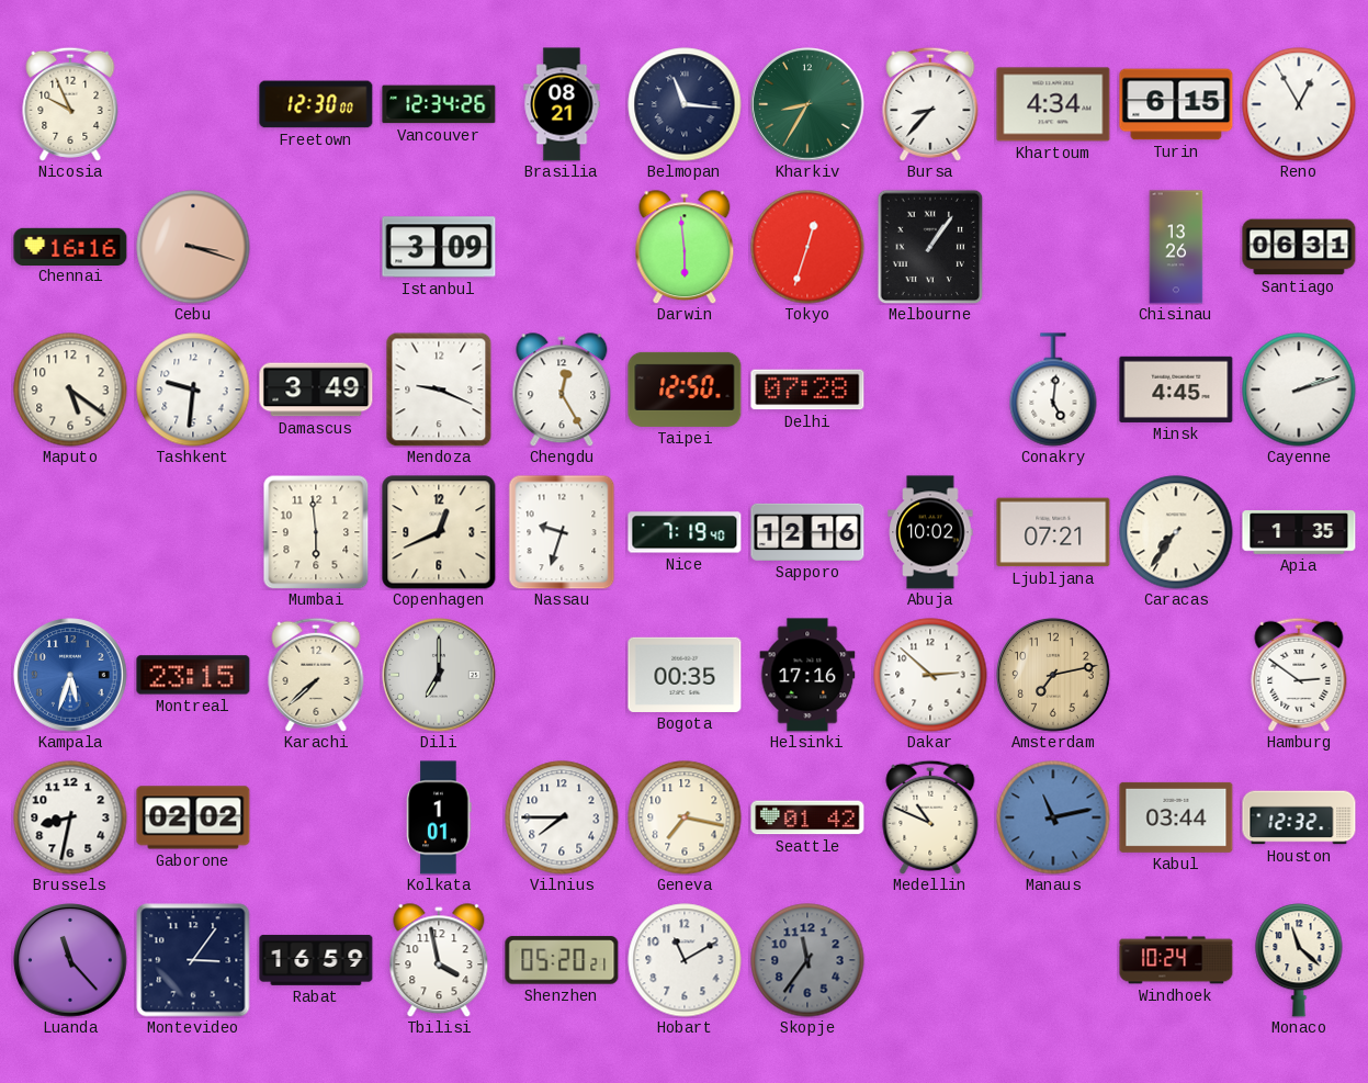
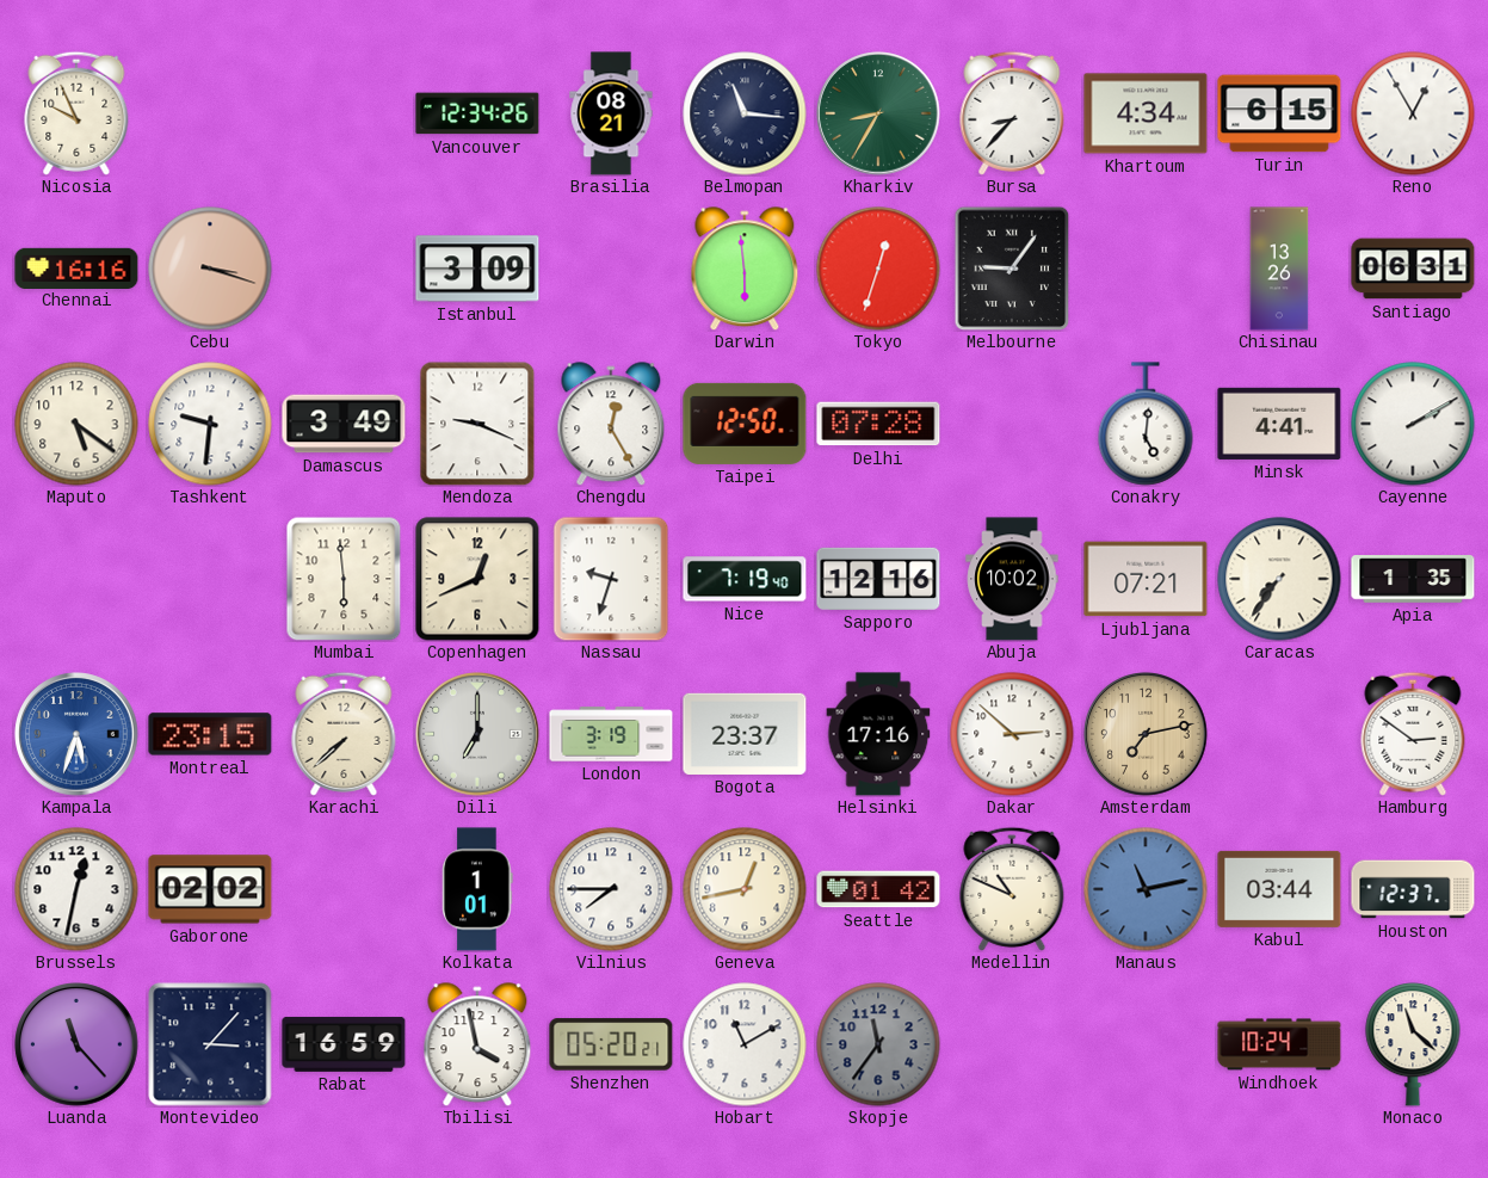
Freetown: 12:30 -> none
Melbourne: 1:06 -> 9:06
Minsk: 4:45 -> 4:41
Cayenne: 2:12 -> 2:10
London: none -> 3:19
Bogota: 00:35 -> 23:37
Brussels: 8:32 -> 12:32
Geneva: 7:17 -> 12:43
Houston: 12:32 -> 12:37
Montevideo: 3:06 -> 3:07
